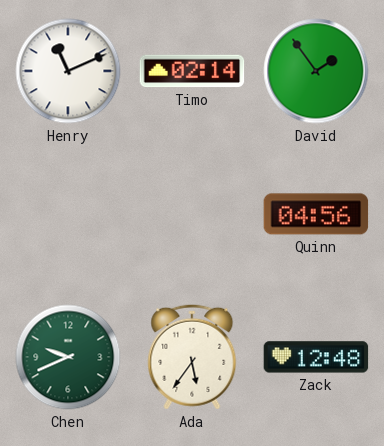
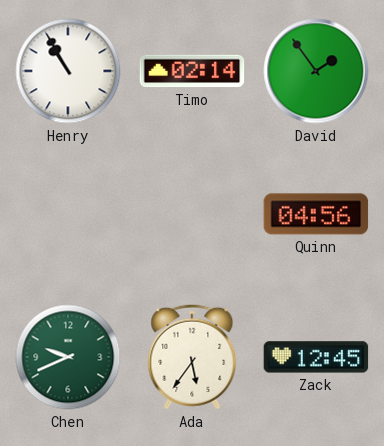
Henry: 11:11 -> 10:55
Zack: 12:48 -> 12:45
